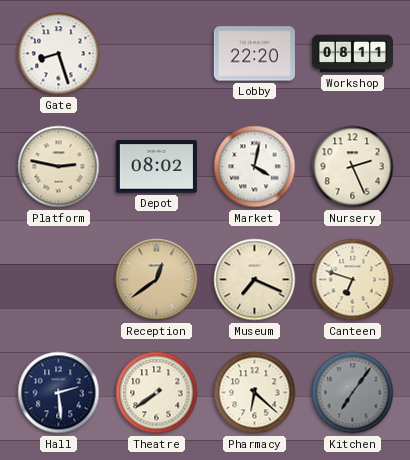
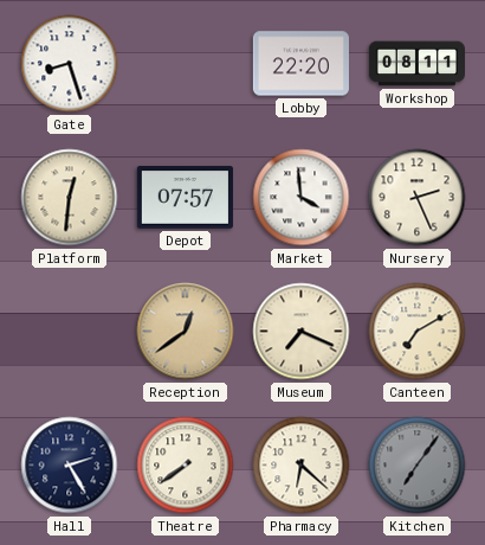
Platform: 2:47 -> 12:31
Depot: 08:02 -> 07:57
Market: 4:02 -> 3:59
Canteen: 6:48 -> 7:10
Hall: 2:29 -> 2:25
